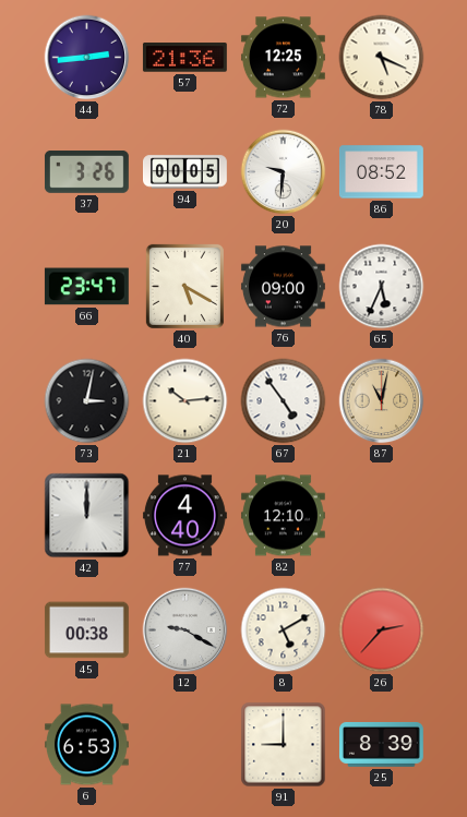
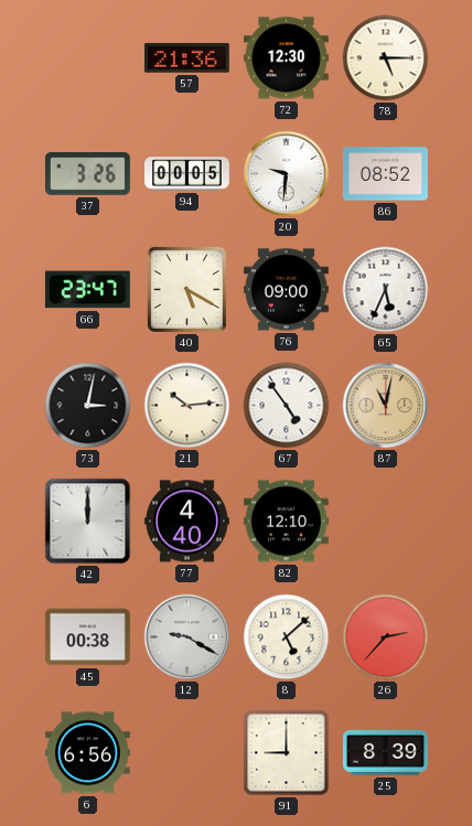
44: 2:44 -> none
72: 12:25 -> 12:30
78: 5:19 -> 5:15
8: 5:10 -> 5:08
6: 6:53 -> 6:56
